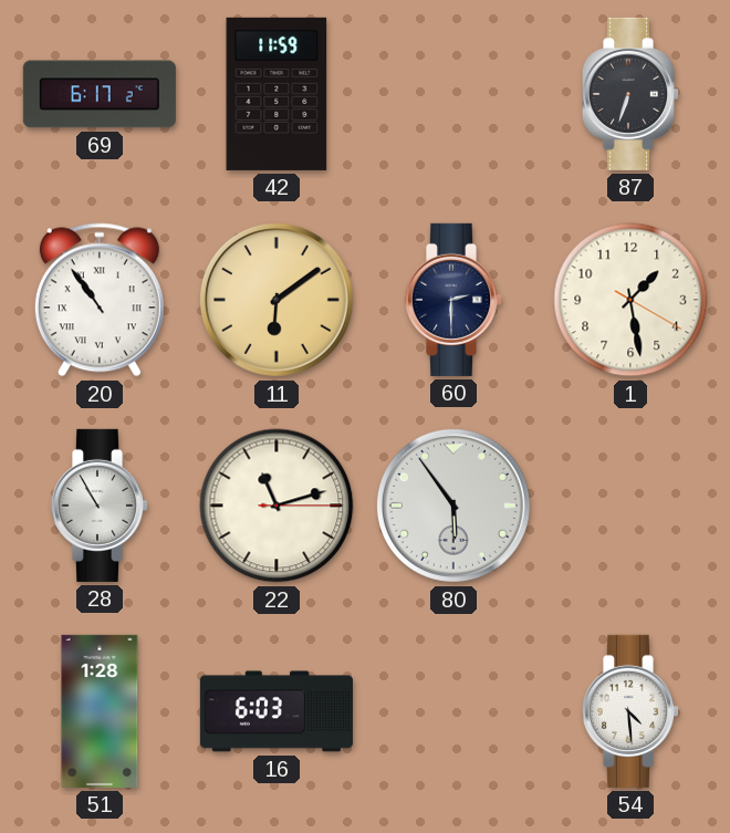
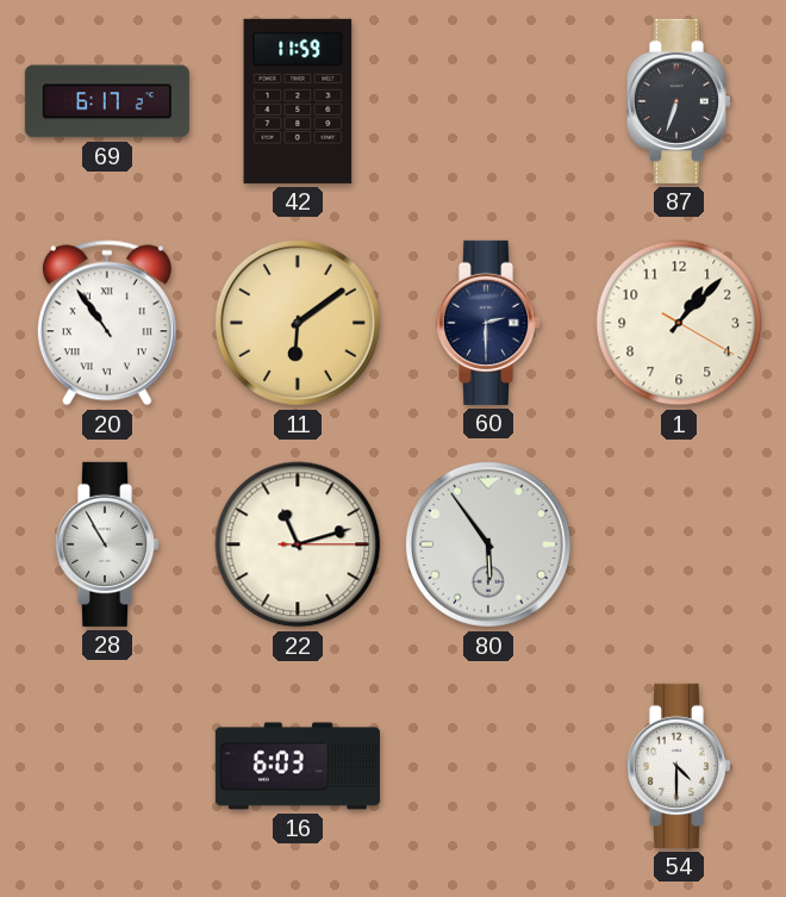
1: 1:28 -> 1:07
51: 1:28 -> none
54: 4:29 -> 4:30
